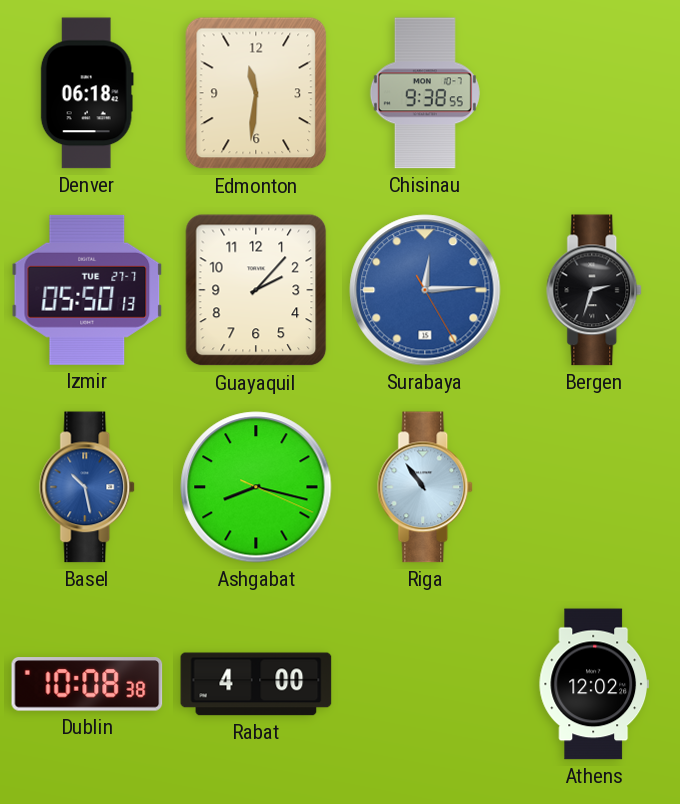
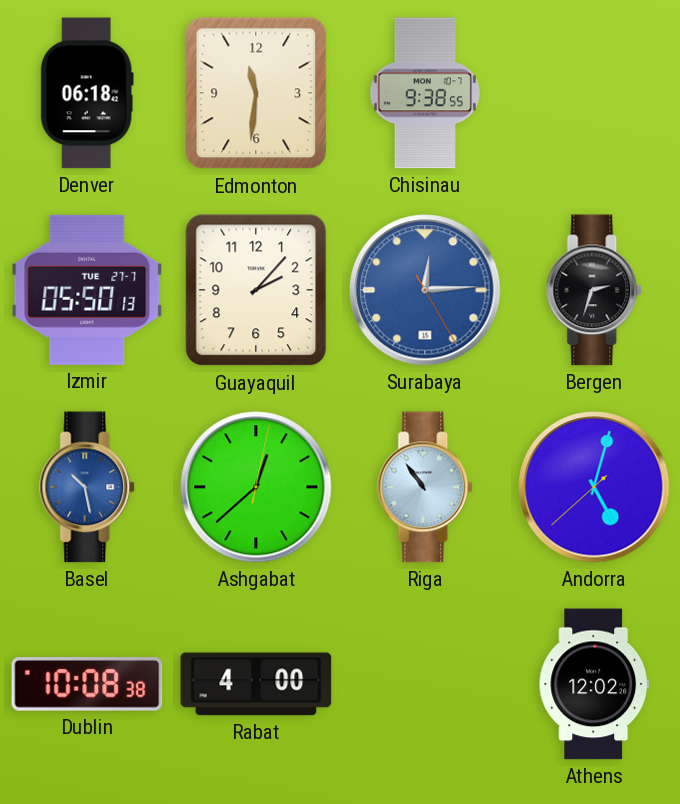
Ashgabat: 8:17 -> 12:38
Andorra: none -> 5:02
